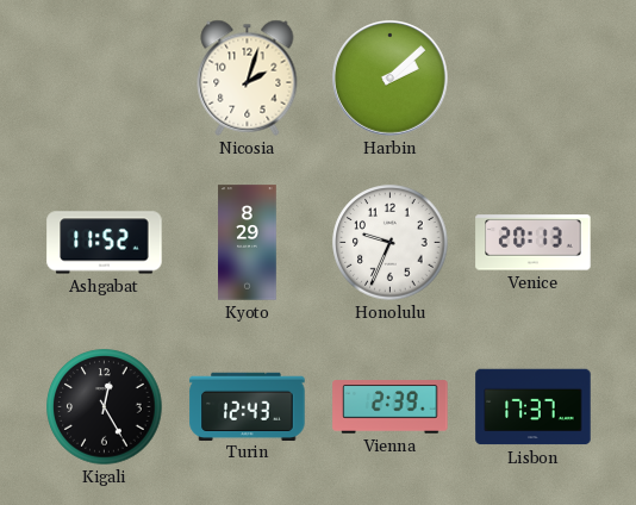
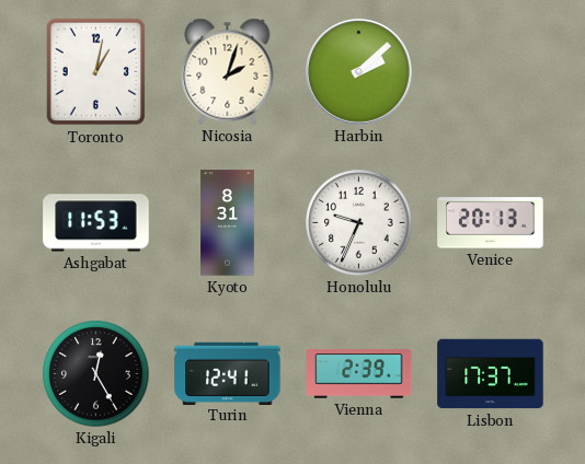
Toronto: none -> 1:02
Ashgabat: 11:52 -> 11:53
Kyoto: 8:29 -> 8:31
Turin: 12:43 -> 12:41
